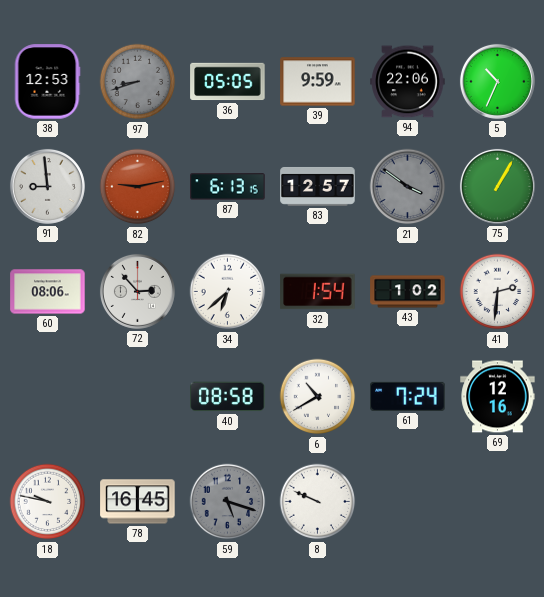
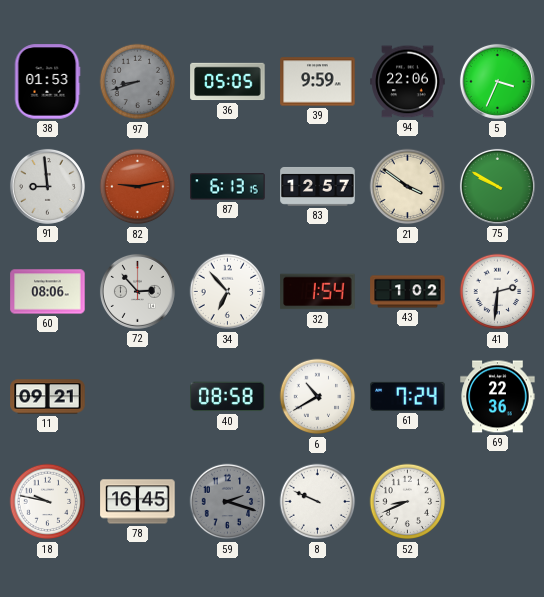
38: 12:53 -> 01:53
5: 10:34 -> 3:34
21 dial: grey -> cream
75: 1:05 -> 9:50
34: 6:38 -> 6:53
11: none -> 09:21
69: 12:16 -> 22:36
59: 5:18 -> 2:18
52: none -> 8:41
